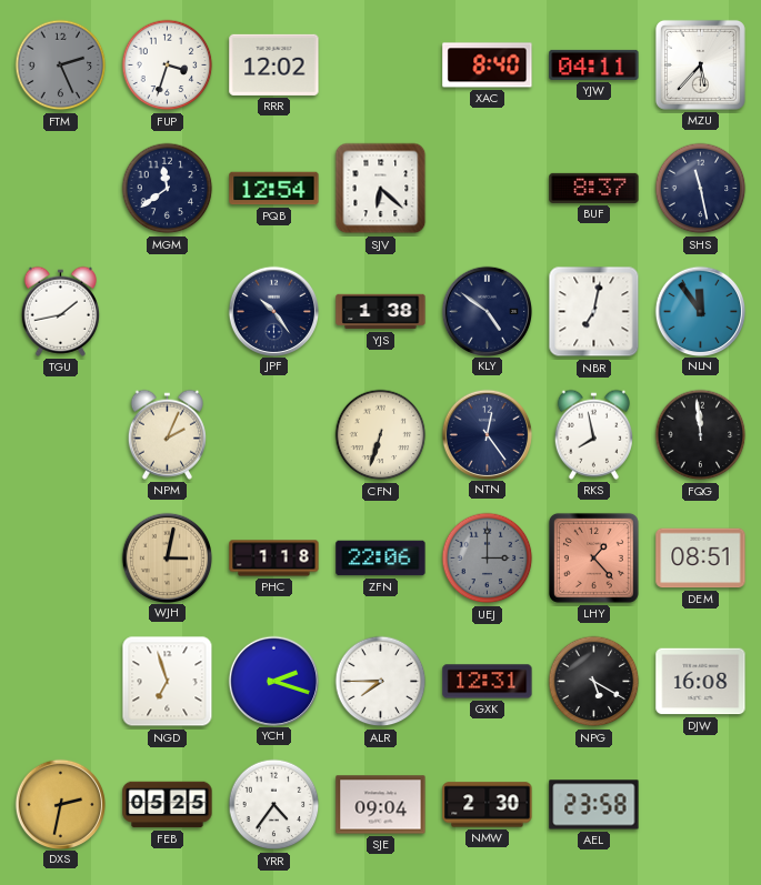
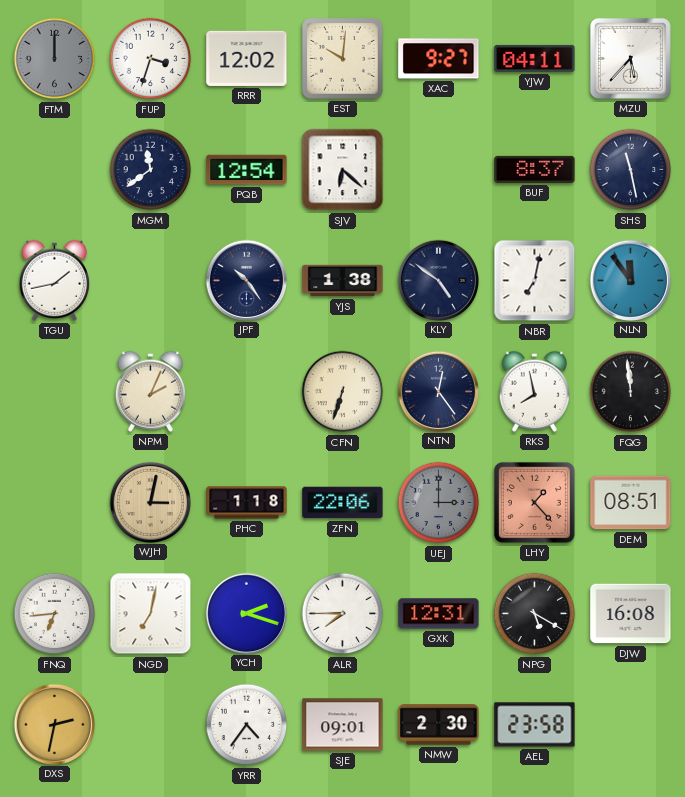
FTM: 2:26 -> 12:00
EST: none -> 10:01
XAC: 8:40 -> 9:27
FNQ: none -> 6:44
NGD: 6:57 -> 7:02
FEB: 05:25 -> none
SJE: 09:04 -> 09:01
